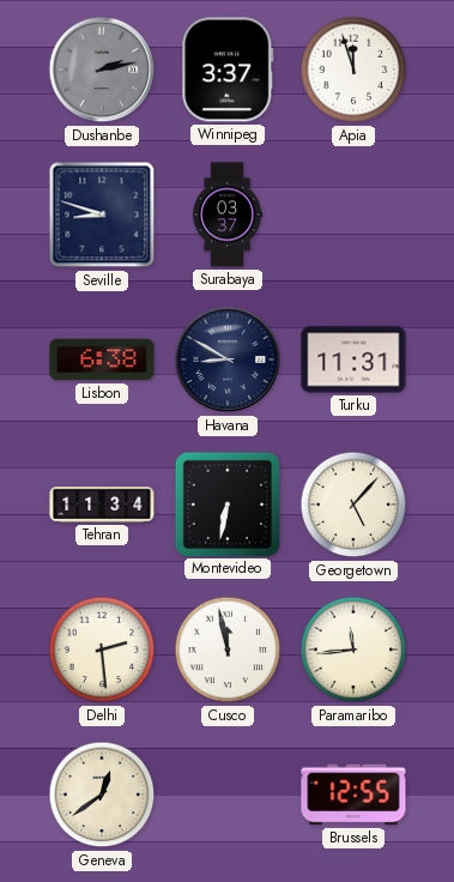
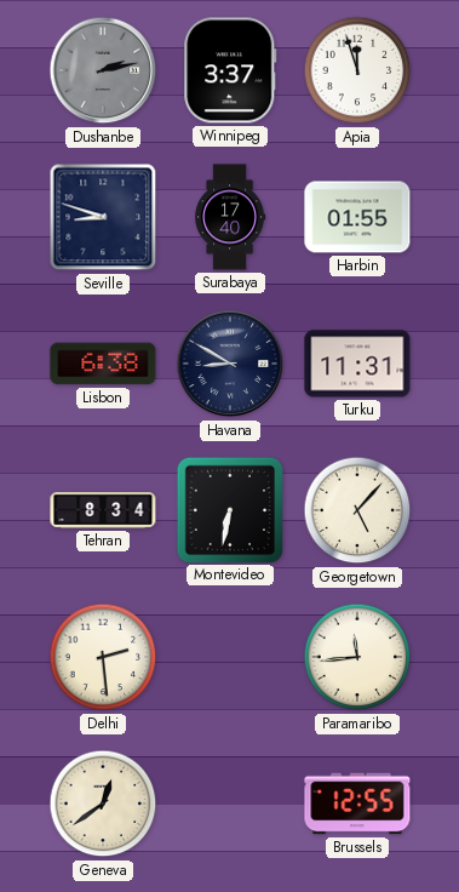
Surabaya: 03:37 -> 17:40
Harbin: none -> 01:55
Tehran: 11:34 -> 8:34
Cusco: 11:58 -> none
